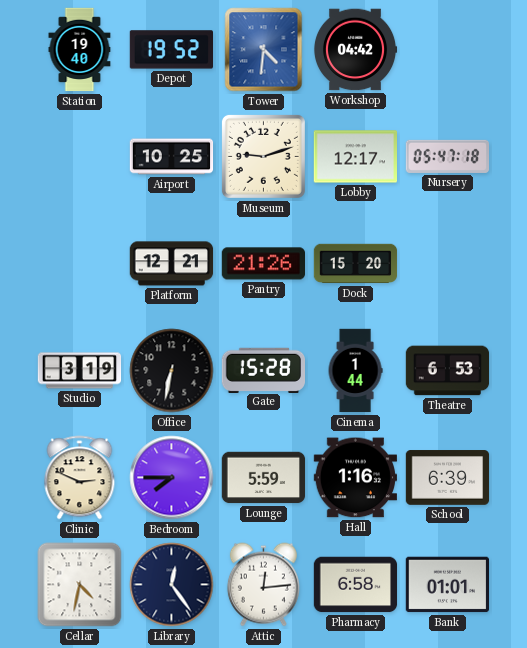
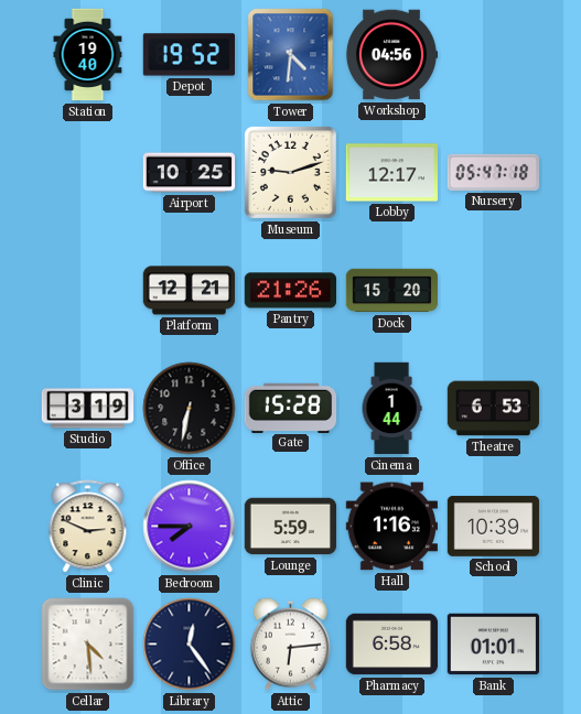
Workshop: 04:42 -> 04:56
School: 6:39 -> 10:39
Cellar: 4:32 -> 4:29
Attic: 12:14 -> 6:14
